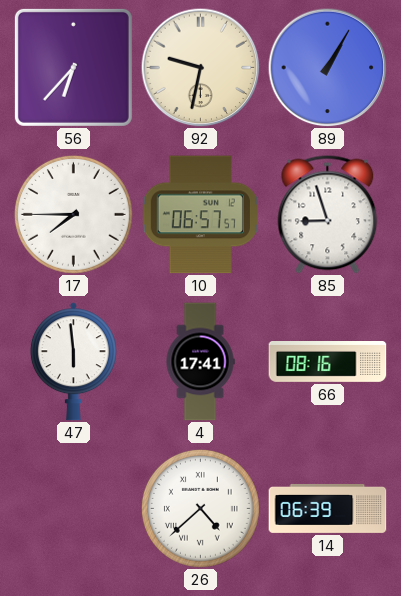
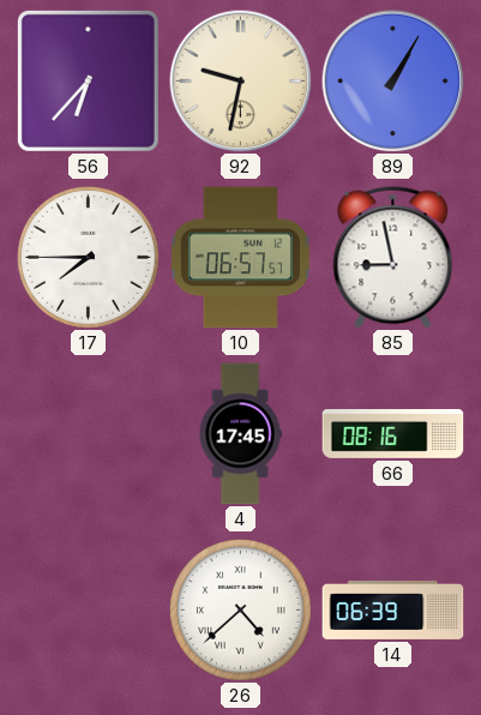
85: 8:57 -> 8:58
47: 5:59 -> none
4: 17:41 -> 17:45
